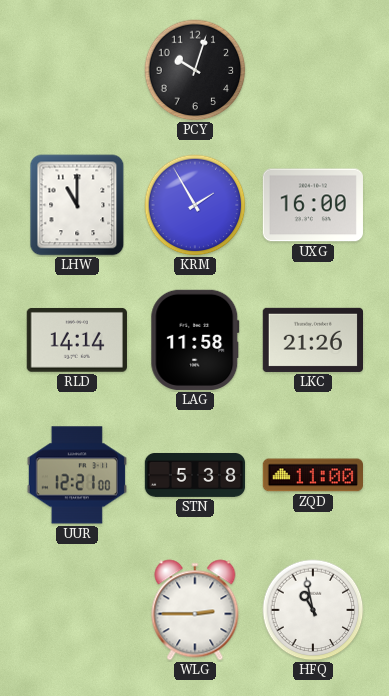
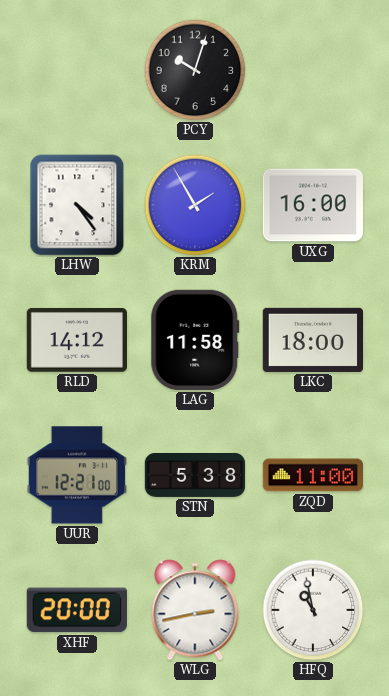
LHW: 11:00 -> 4:24
RLD: 14:14 -> 14:12
LKC: 21:26 -> 18:00
XHF: none -> 20:00
WLG: 2:45 -> 2:43
